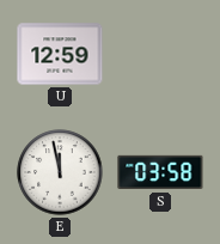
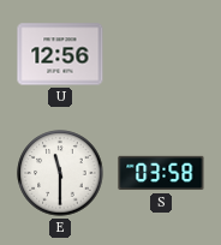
U: 12:59 -> 12:56
E: 11:58 -> 11:30
